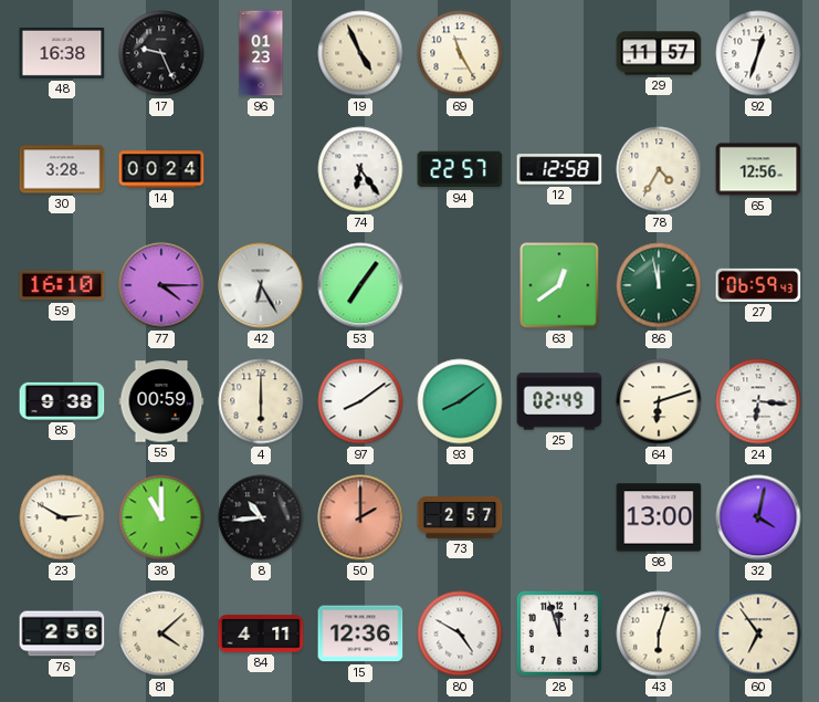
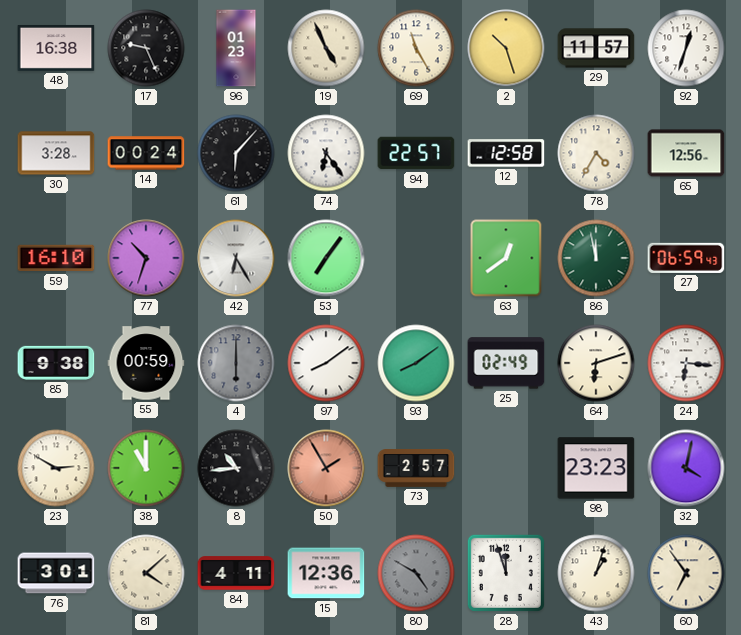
2: none -> 10:27
61: none -> 6:07
77: 4:15 -> 10:33
4 dial: cream -> grey
50: 2:00 -> 1:55
98: 13:00 -> 23:23
76: 2:56 -> 3:01
80 dial: white -> grey
43: 6:03 -> 1:03
